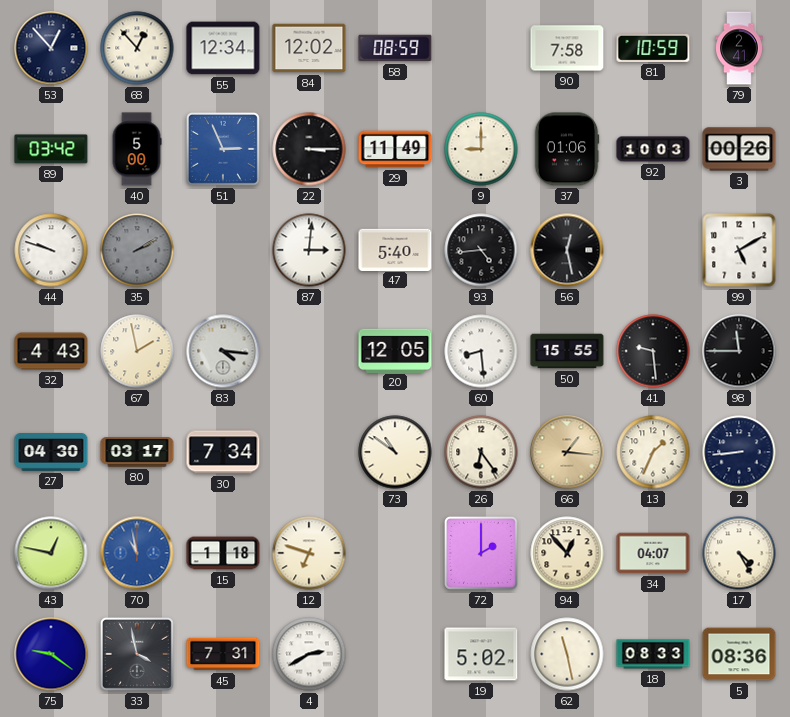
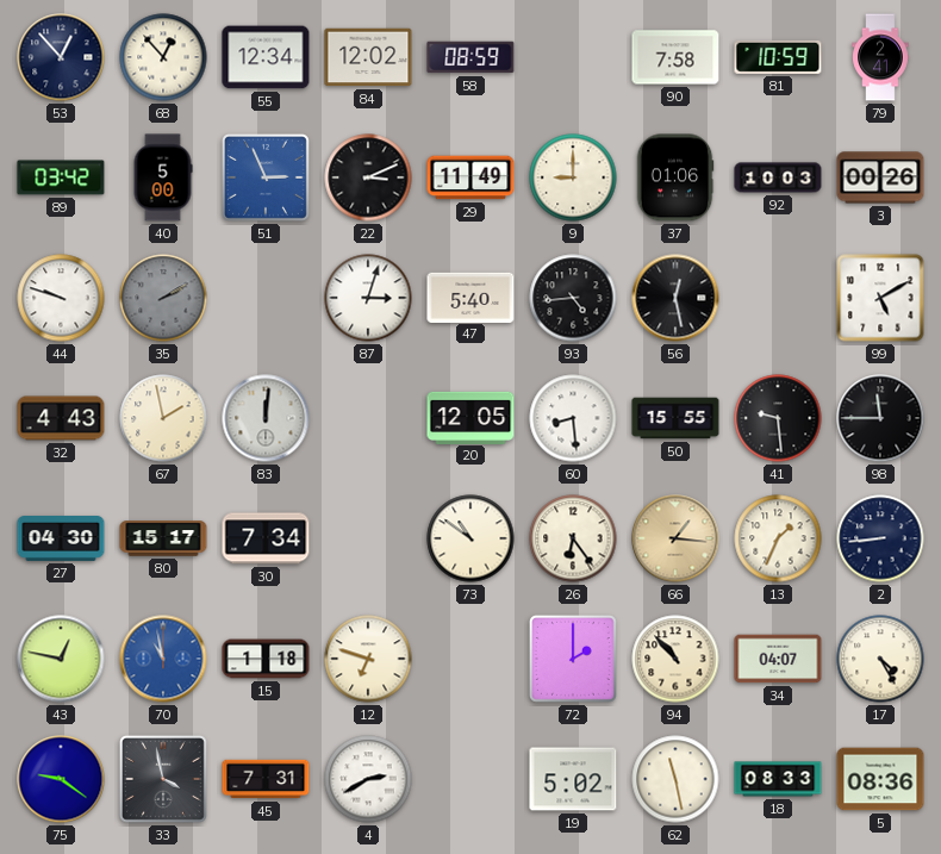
22: 3:15 -> 3:11
87: 3:01 -> 3:03
83: 4:16 -> 12:01
80: 03:17 -> 15:17
94: 12:53 -> 10:53
